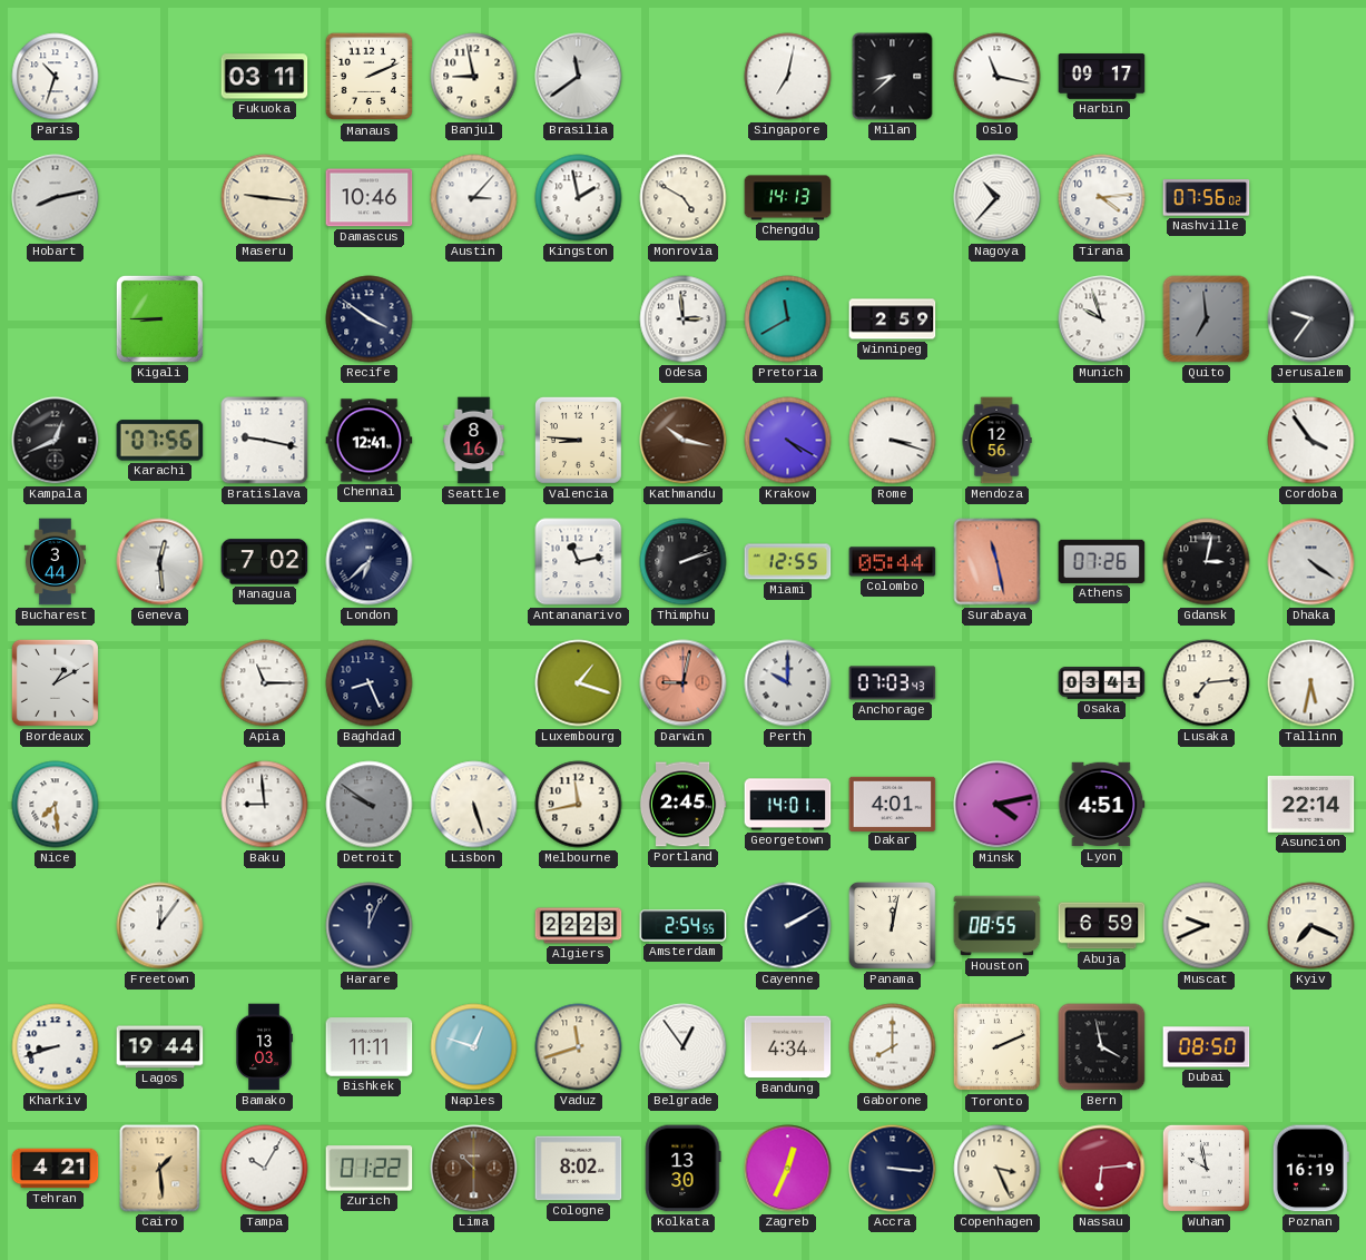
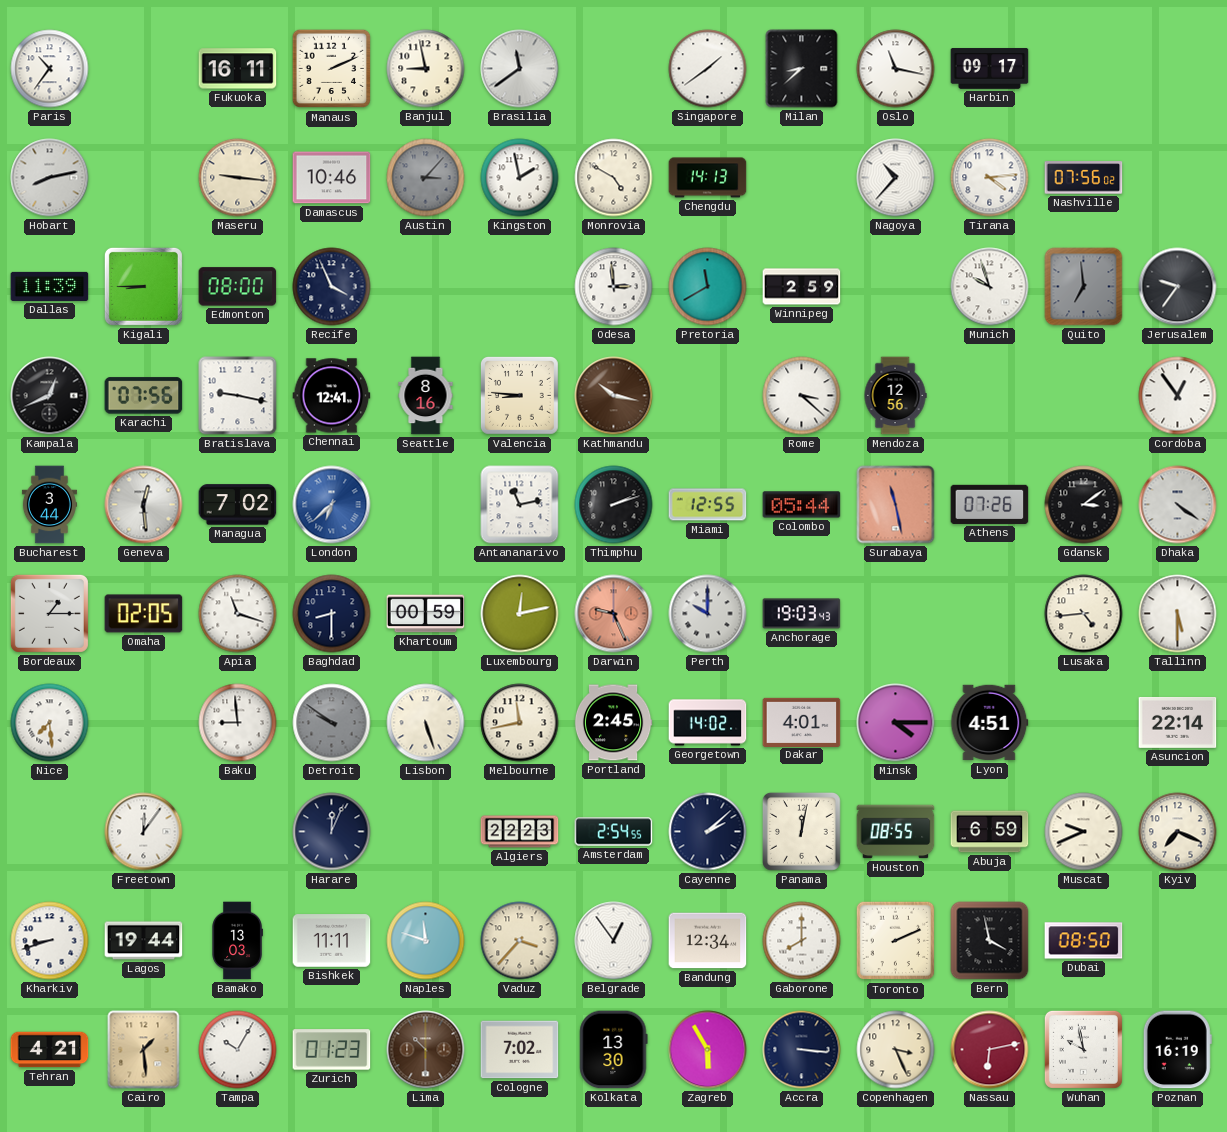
Paris: 10:33 -> 10:36
Fukuoka: 03:11 -> 16:11
Singapore: 7:02 -> 1:39
Austin dial: white -> grey
Dallas: none -> 11:39
Edmonton: none -> 08:00
Recife: 3:51 -> 3:56
Krakow: 4:20 -> none
Rome: 3:18 -> 3:22
Cordoba: 3:54 -> 12:54
London dial: navy -> blue
Gdansk: 3:02 -> 3:09
Bordeaux: 1:10 -> 1:15
Omaha: none -> 02:05
Apia: 11:15 -> 11:18
Baghdad: 8:26 -> 8:30
Khartoum: none -> 00:59
Luxembourg: 1:18 -> 12:13
Darwin: 9:02 -> 9:26
Anchorage: 07:03 -> 19:03
Osaka: 03:41 -> none
Lusaka: 7:14 -> 4:44
Tallinn: 5:32 -> 5:30
Georgetown: 14:01 -> 14:02
Minsk: 4:13 -> 4:15
Cayenne: 2:10 -> 2:08
Naples: 12:48 -> 11:48
Vaduz: 11:42 -> 3:37
Bandung: 4:34 -> 12:34
Zurich: 01:22 -> 01:23
Cologne: 8:02 -> 7:02
Zagreb: 12:34 -> 5:55
Nassau: 6:14 -> 6:13
